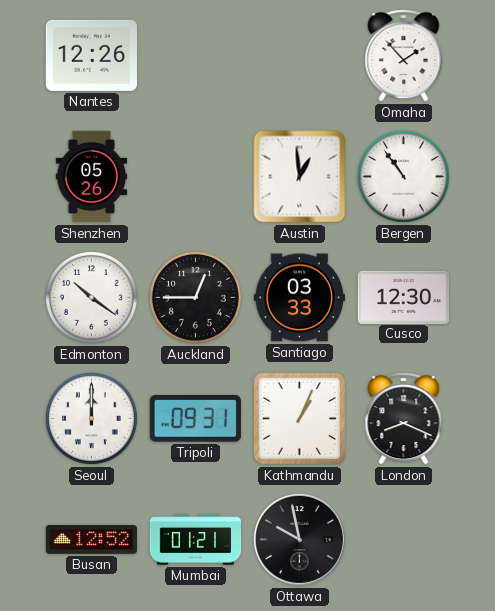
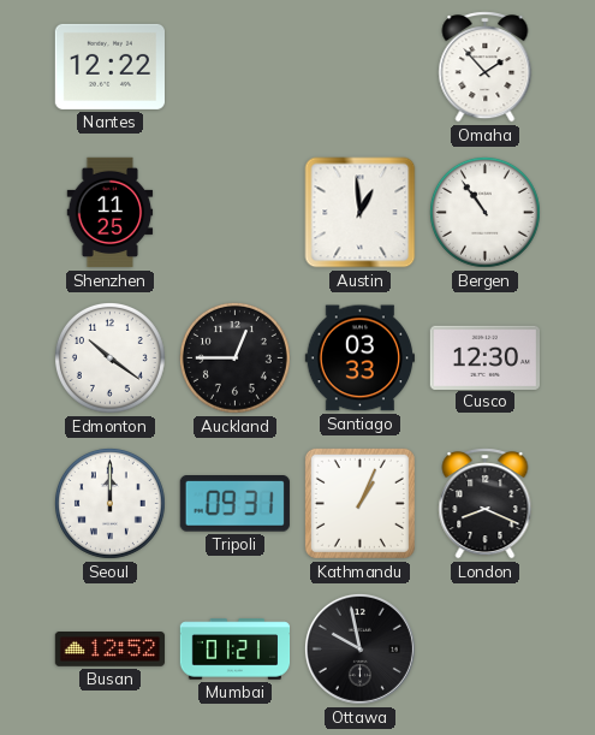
Nantes: 12:26 -> 12:22
Shenzhen: 05:26 -> 11:25
